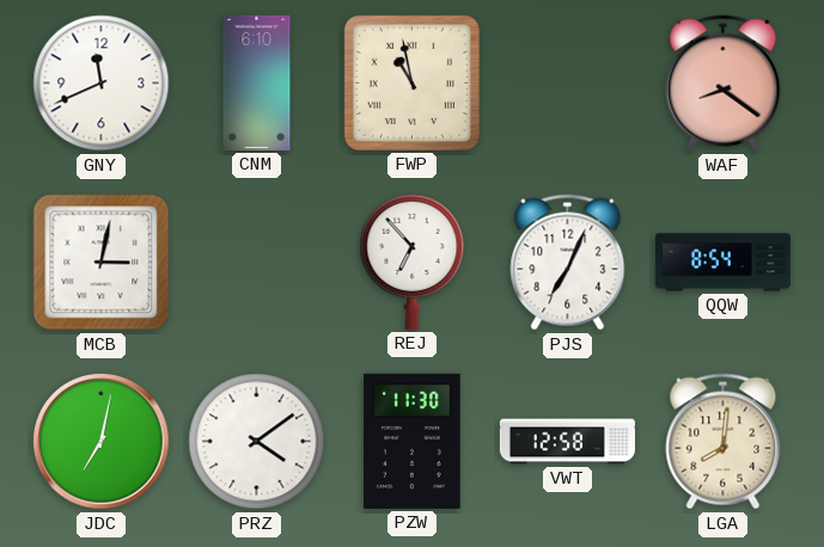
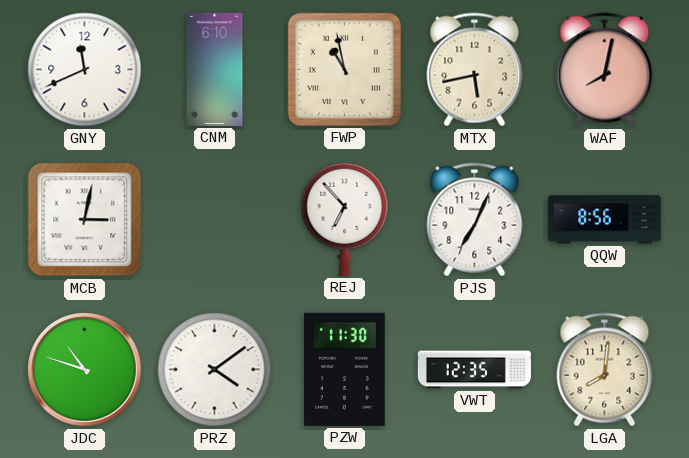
MTX: none -> 5:43
WAF: 8:21 -> 8:02
QQW: 8:54 -> 8:56
JDC: 7:02 -> 10:48
VWT: 12:58 -> 12:35
